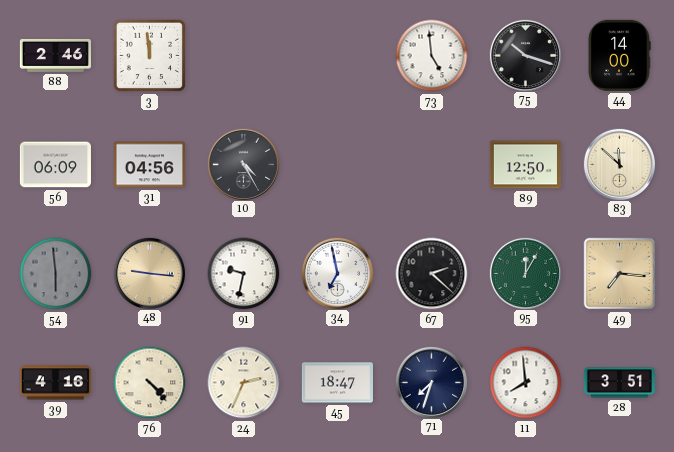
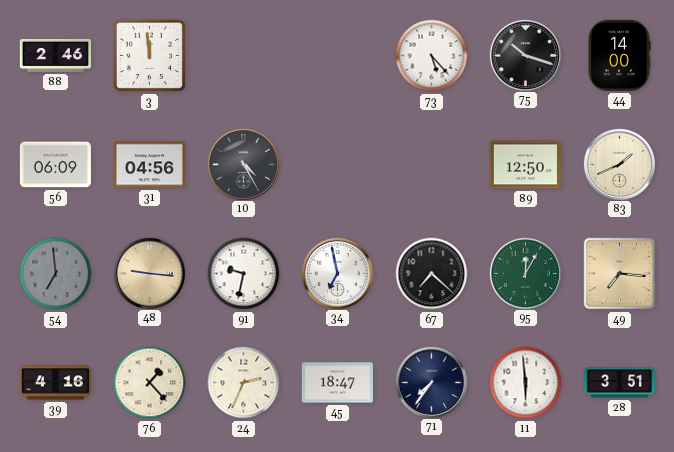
73: 4:59 -> 5:23
83: 11:52 -> 1:41
54: 5:59 -> 6:59
67: 2:22 -> 7:22
76: 4:23 -> 1:23
71: 7:33 -> 7:36
11: 7:59 -> 5:59
